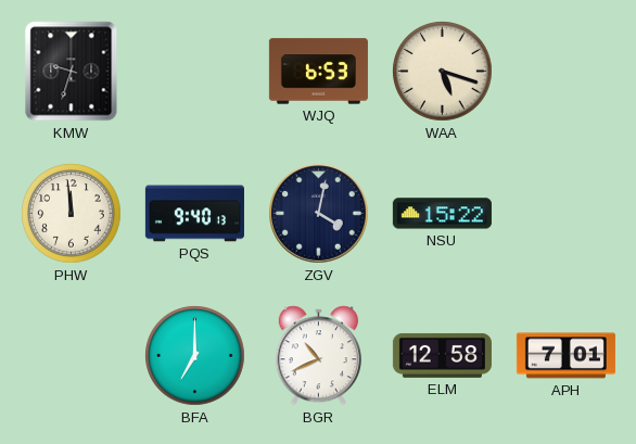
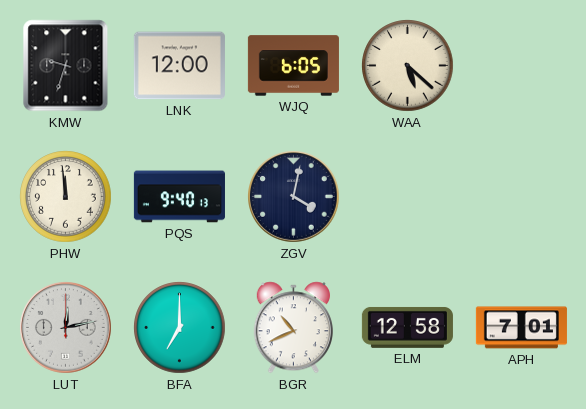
LNK: none -> 12:00
WJQ: 6:53 -> 6:05
WAA: 5:18 -> 5:22
NSU: 15:22 -> none
LUT: none -> 12:13
